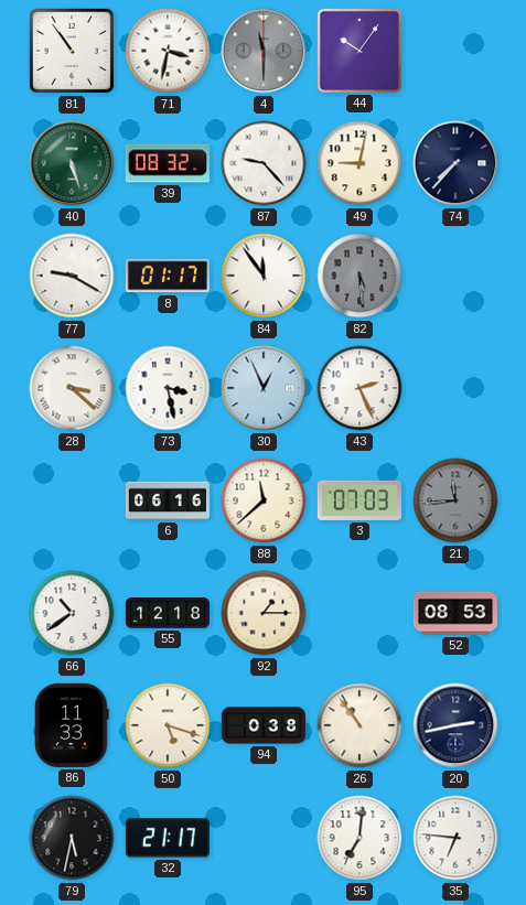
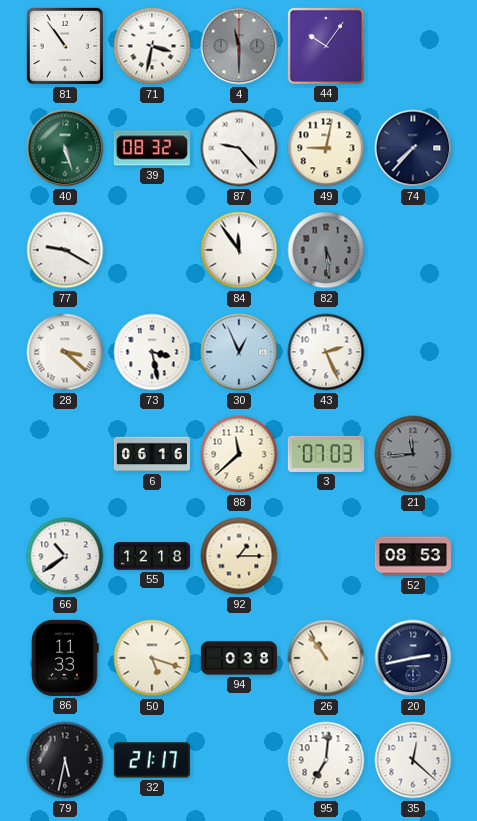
8: 01:17 -> none
35: 6:46 -> 12:22
